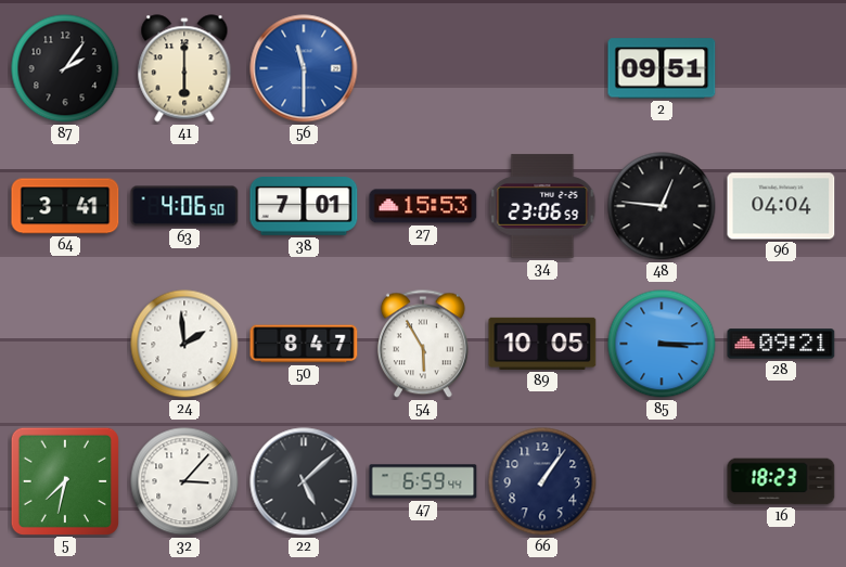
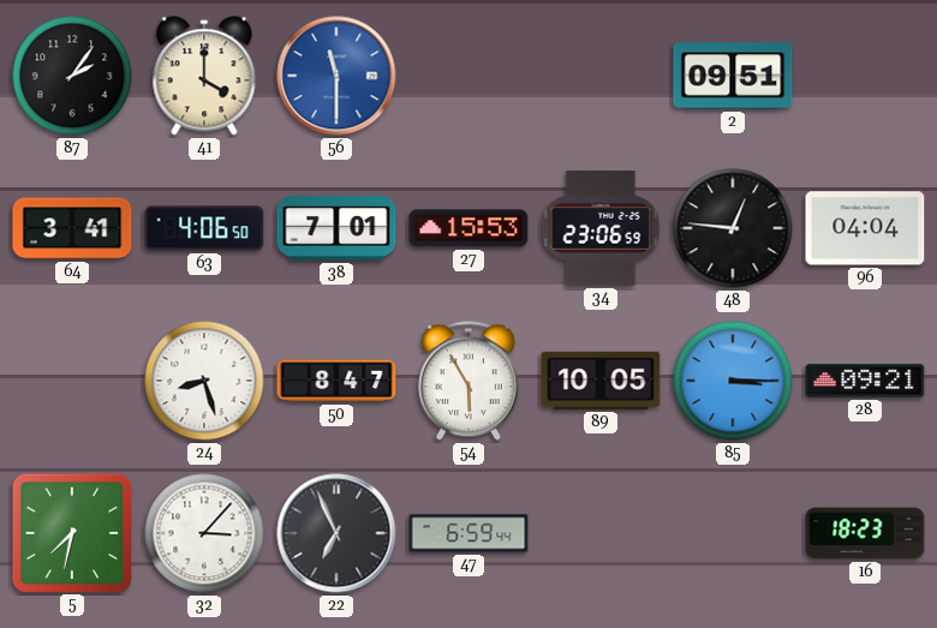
41: 6:00 -> 4:00
24: 1:59 -> 8:27
22: 5:08 -> 6:56
66: 1:06 -> none
